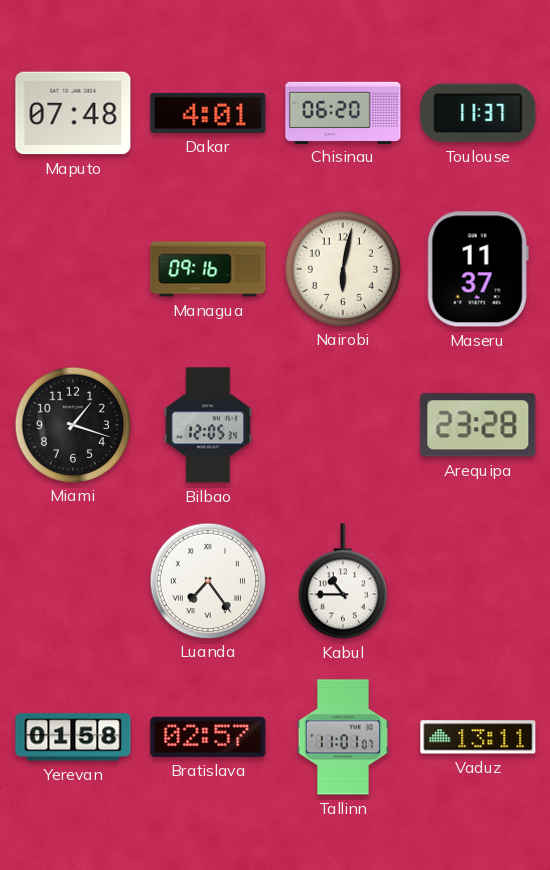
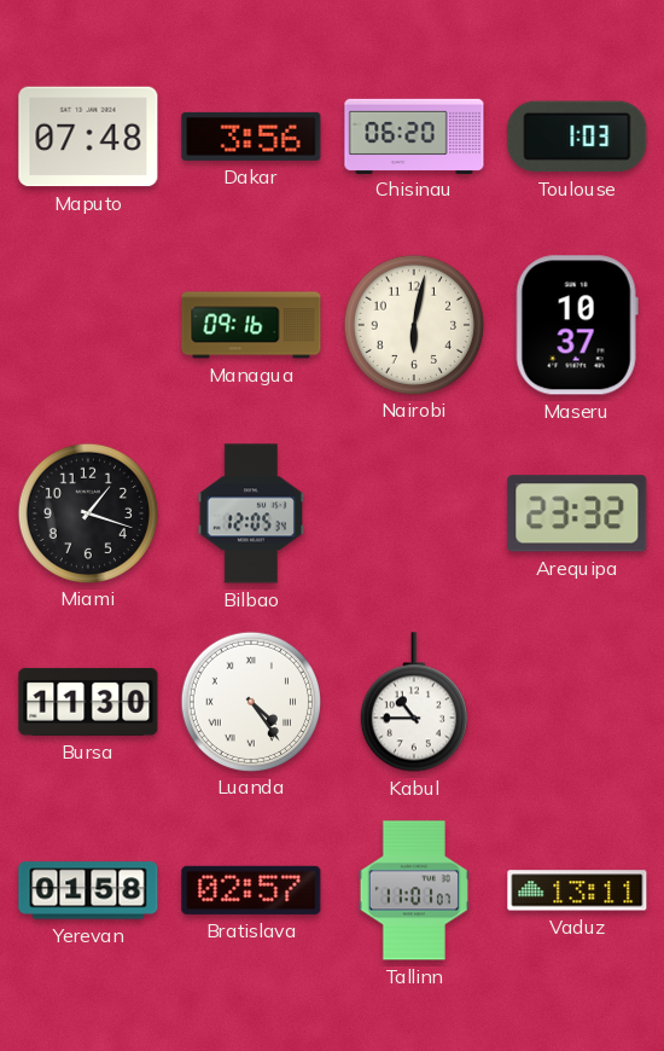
Dakar: 4:01 -> 3:56
Toulouse: 11:37 -> 1:03
Maseru: 11:37 -> 10:37
Arequipa: 23:28 -> 23:32
Bursa: none -> 11:30
Luanda: 7:24 -> 4:24
